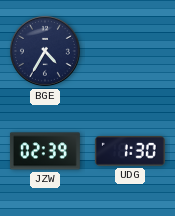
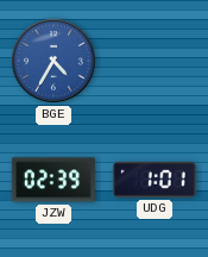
BGE dial: navy -> blue
UDG: 1:30 -> 1:01
